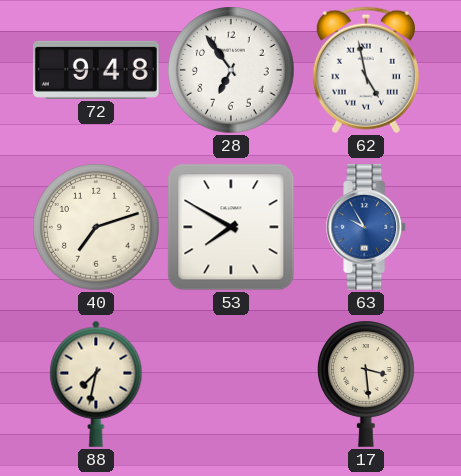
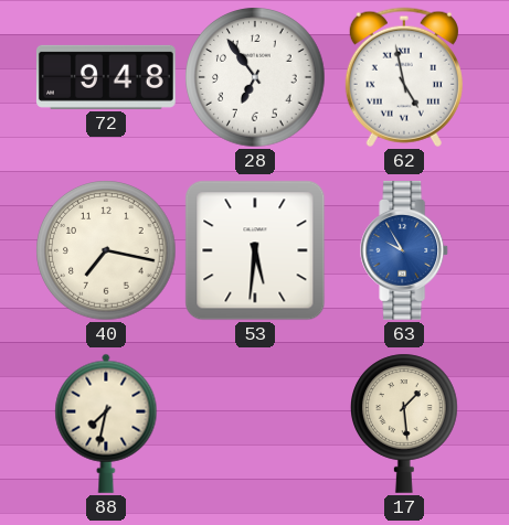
40: 7:12 -> 7:17
53: 7:50 -> 5:31
17: 3:29 -> 1:29
